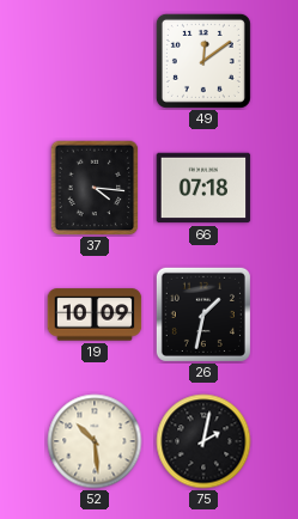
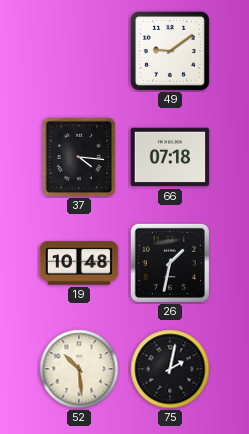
49: 12:09 -> 9:09
19: 10:09 -> 10:48
